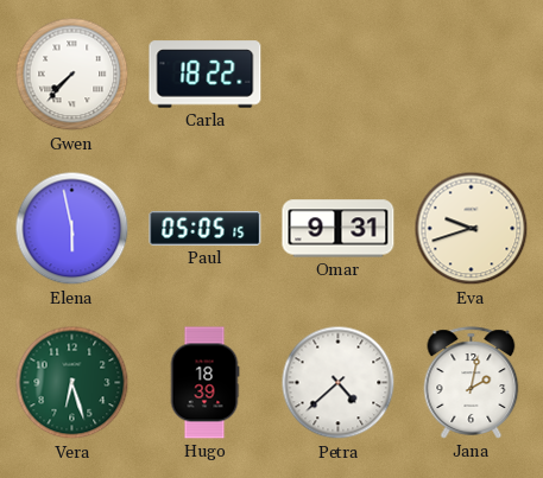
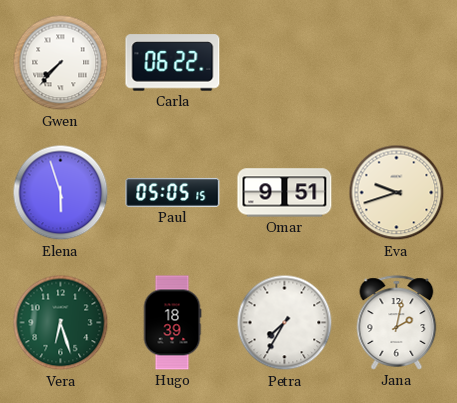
Carla: 18:22 -> 06:22
Elena: 5:58 -> 5:57
Omar: 9:31 -> 9:51
Petra: 4:38 -> 7:35
